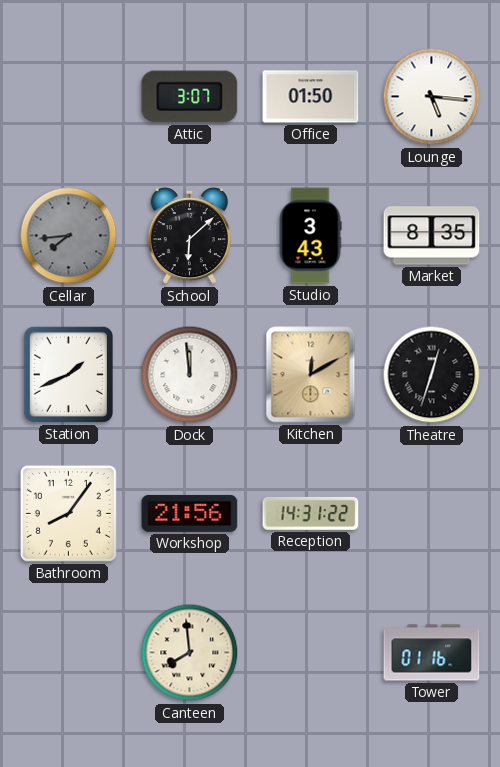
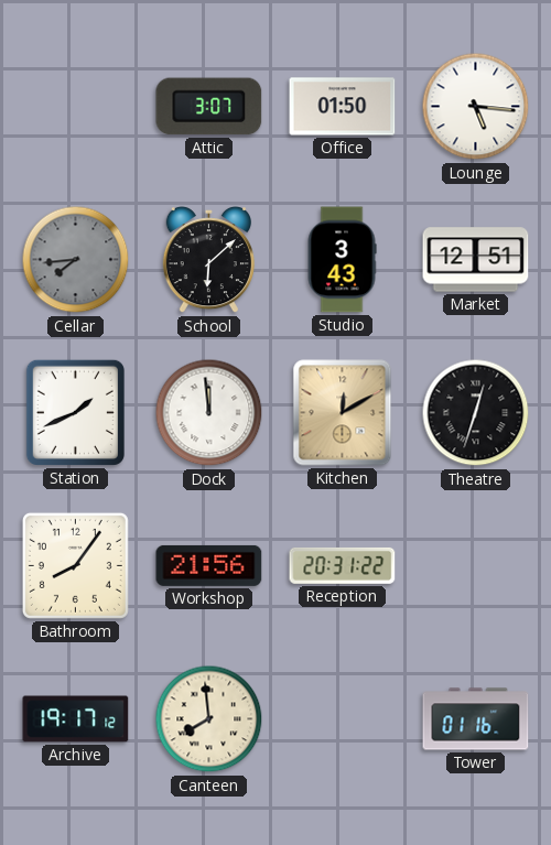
Market: 8:35 -> 12:51
Reception: 14:31 -> 20:31
Archive: none -> 19:17
